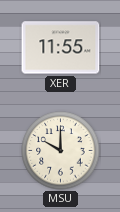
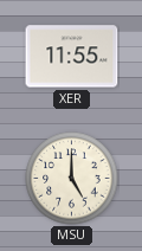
MSU: 10:00 -> 5:00
